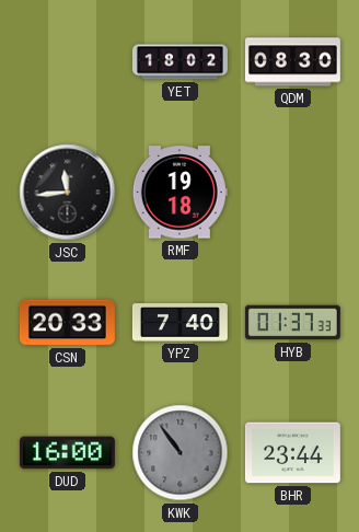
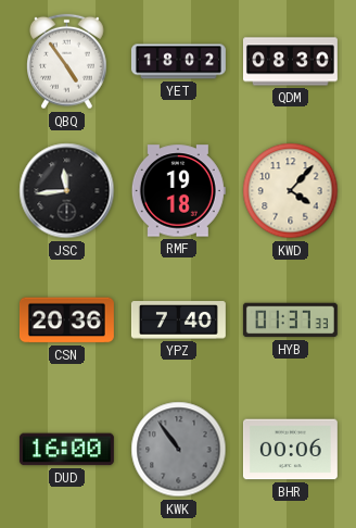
QBQ: none -> 4:54
KWD: none -> 4:07
CSN: 20:33 -> 20:36
BHR: 23:44 -> 00:06
